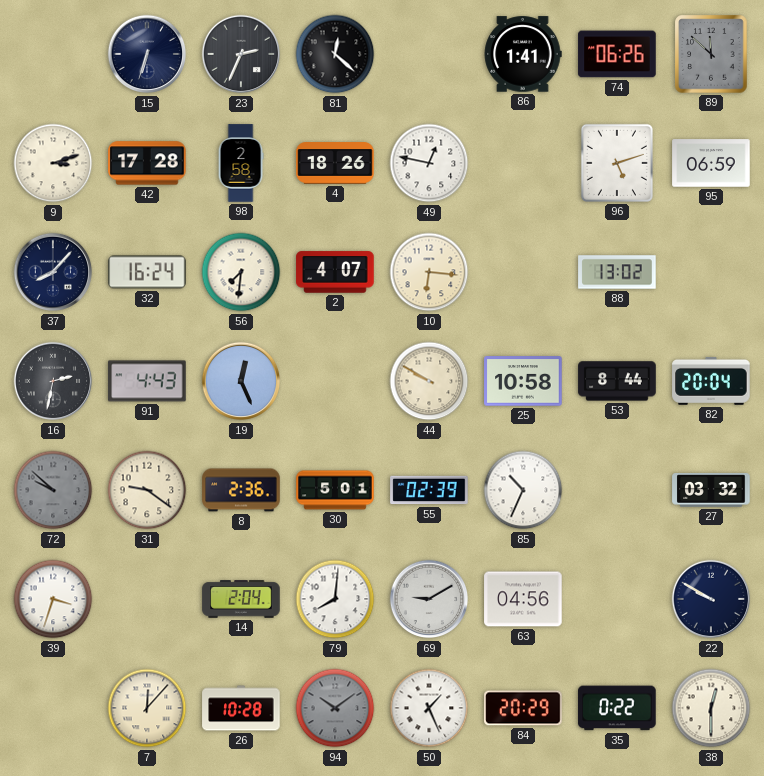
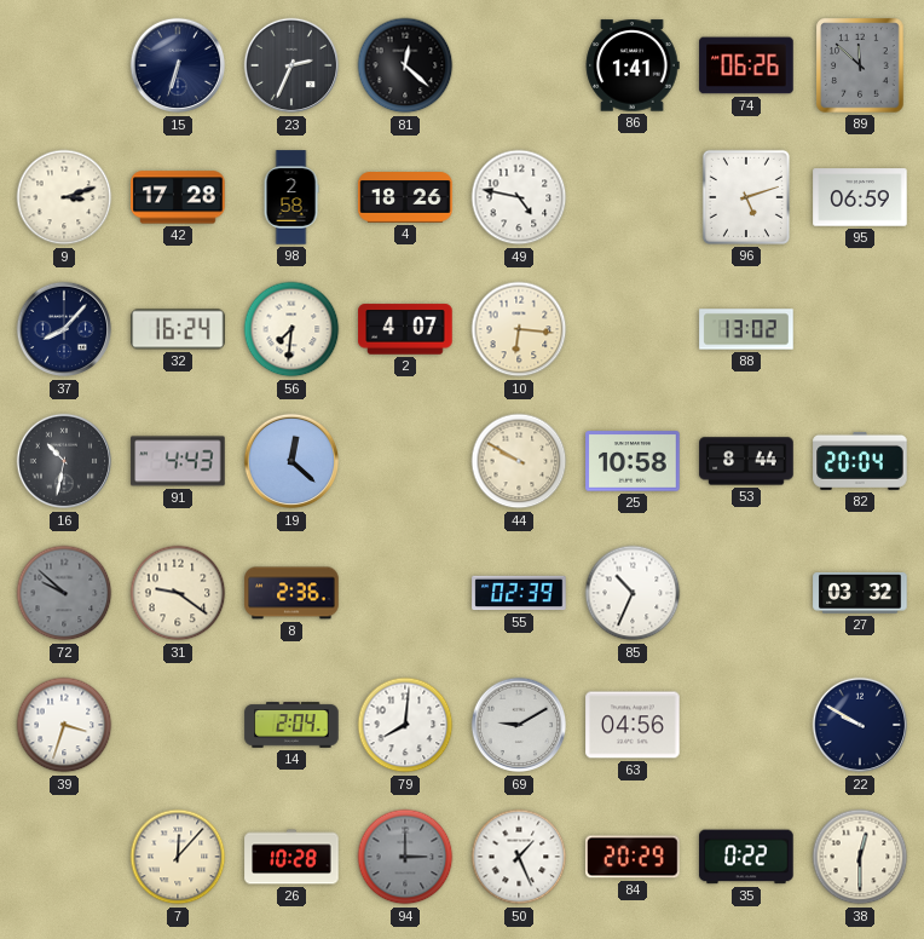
49: 12:47 -> 4:47
16: 2:32 -> 10:32
19: 12:26 -> 12:22
30: 5:01 -> none
94: 10:09 -> 3:00
